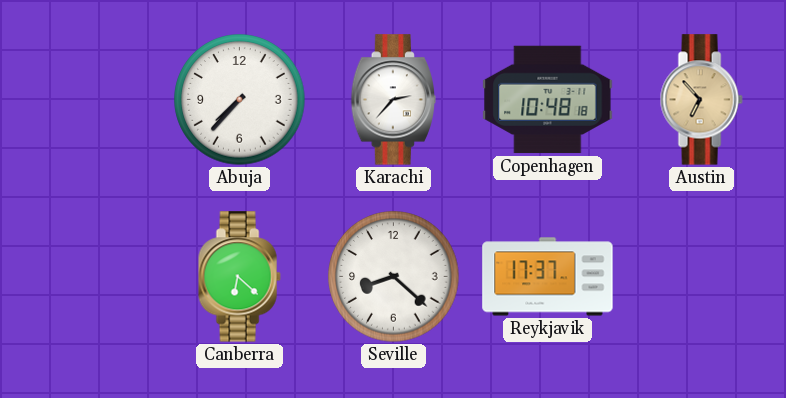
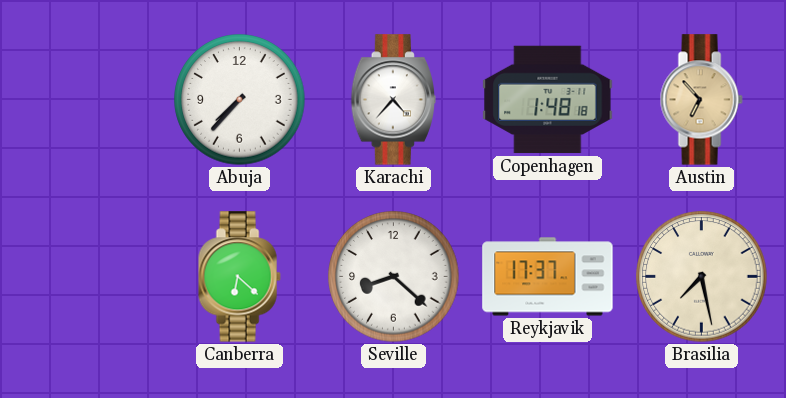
Karachi: 2:37 -> 4:37
Copenhagen: 10:48 -> 1:48
Brasilia: none -> 7:28
